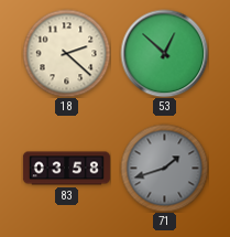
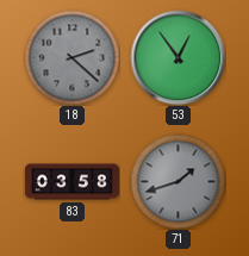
18 dial: cream -> grey
53: 12:52 -> 12:54
